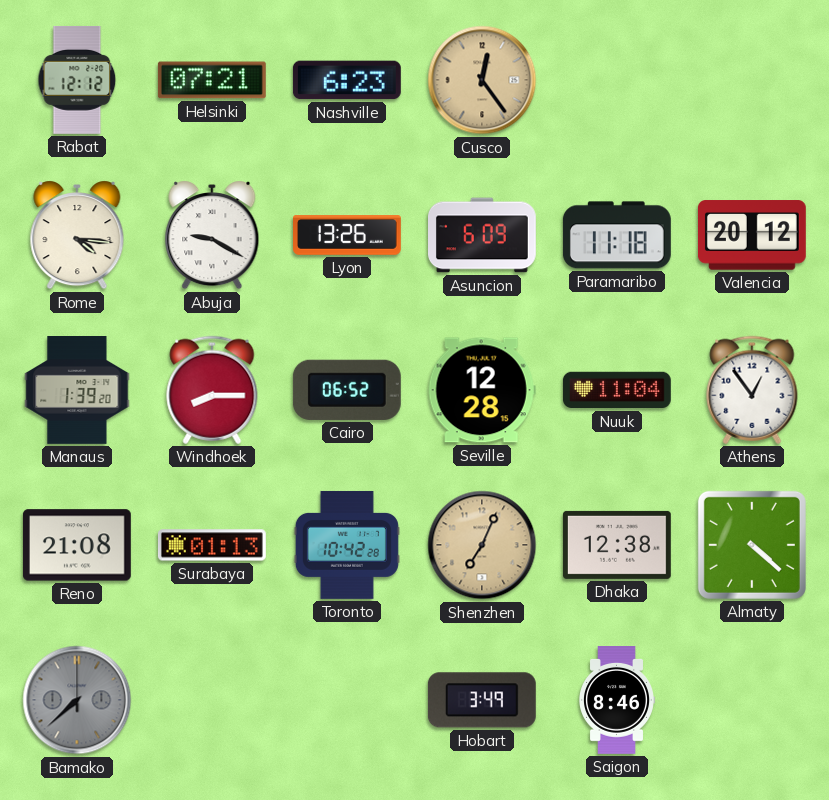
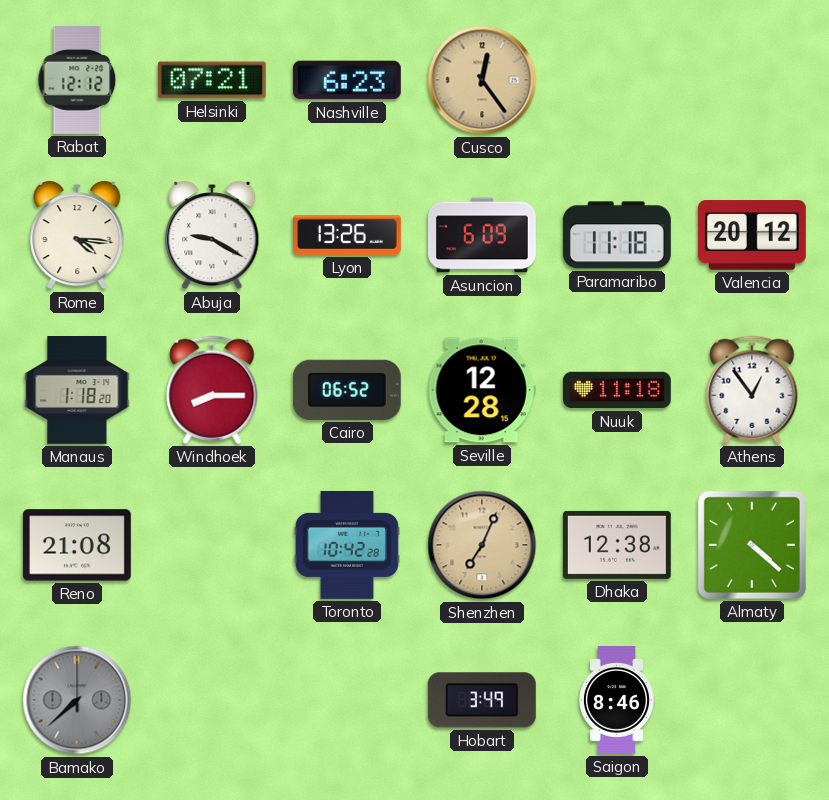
Manaus: 1:39 -> 1:18
Nuuk: 11:04 -> 11:18
Surabaya: 01:13 -> none
